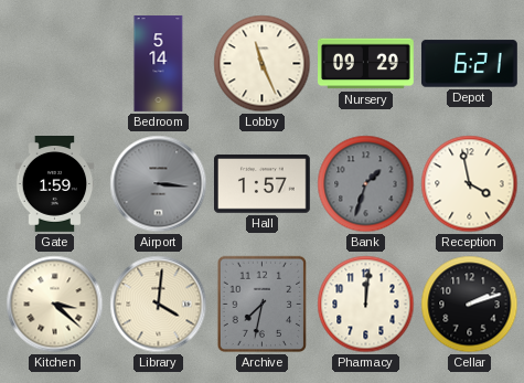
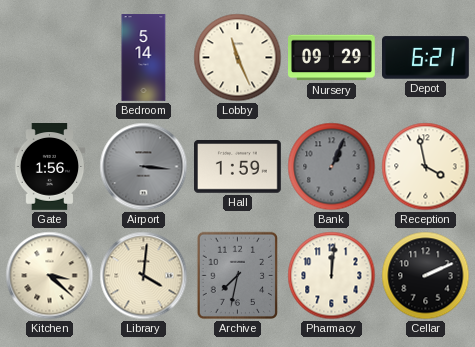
Gate: 1:59 -> 1:56
Hall: 1:57 -> 1:59
Bank: 1:33 -> 1:04
Cellar: 2:12 -> 2:11
